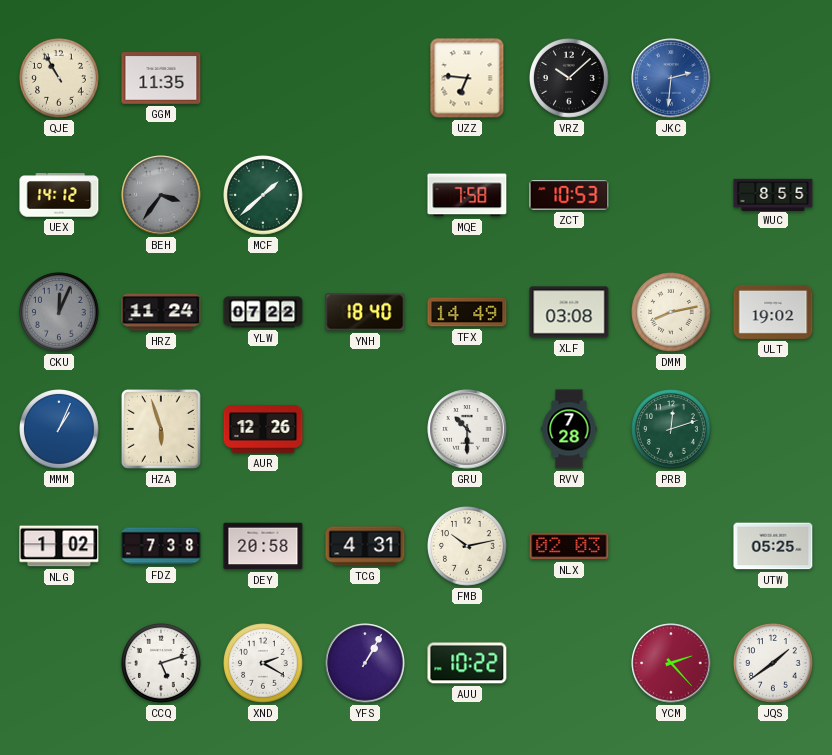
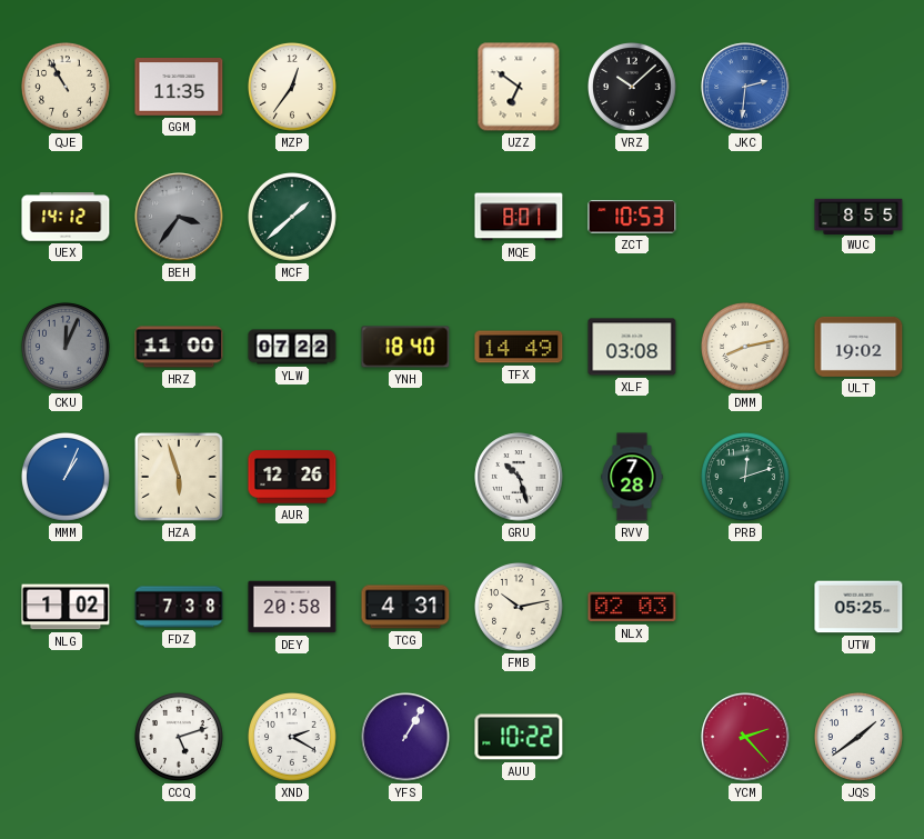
MZP: none -> 12:36
UZZ: 6:46 -> 6:51
MQE: 7:58 -> 8:01
HRZ: 11:24 -> 11:00
GRU: 10:30 -> 10:27
